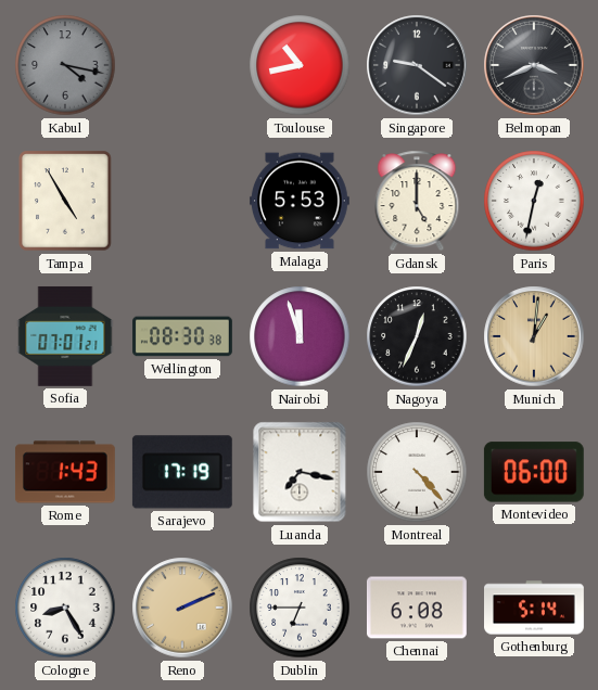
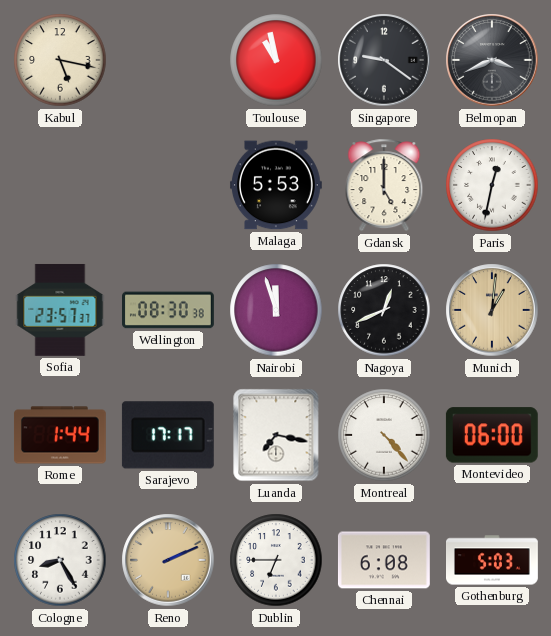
Kabul: 4:17 -> 5:17
Kabul dial: grey -> cream
Toulouse: 10:43 -> 10:58
Tampa: 4:55 -> none
Sofia: 07:01 -> 23:57
Nagoya: 12:34 -> 12:41
Rome: 1:43 -> 1:44
Sarajevo: 17:19 -> 17:17
Gothenburg: 5:14 -> 5:03
